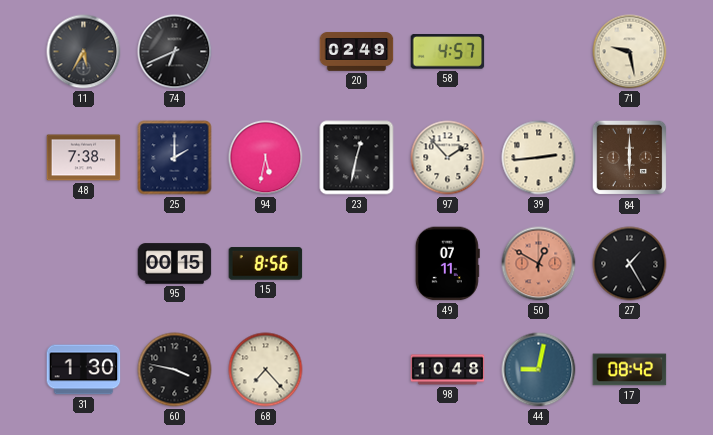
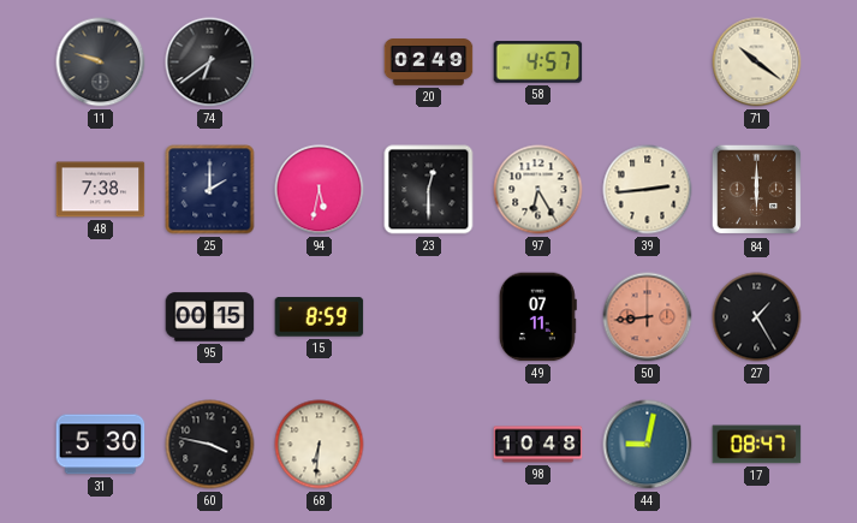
11: 5:35 -> 9:48
74: 6:41 -> 6:39
71: 9:28 -> 10:21
23: 12:32 -> 12:30
97: 1:53 -> 6:25
15: 8:56 -> 8:59
50: 12:50 -> 8:44
31: 1:30 -> 5:30
68: 7:23 -> 6:31
17: 08:42 -> 08:47
